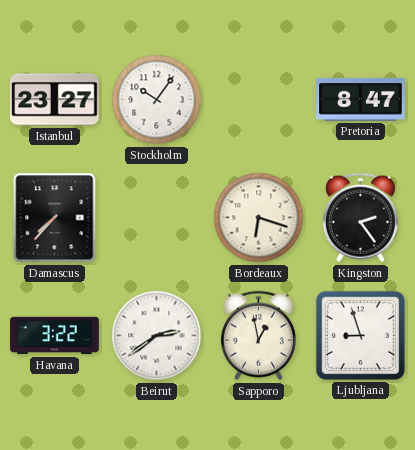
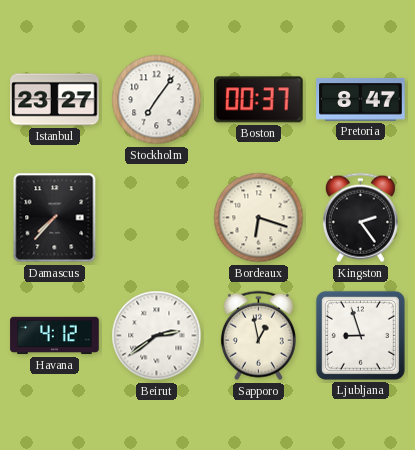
Stockholm: 10:06 -> 7:06
Boston: none -> 00:37
Havana: 3:22 -> 4:12
